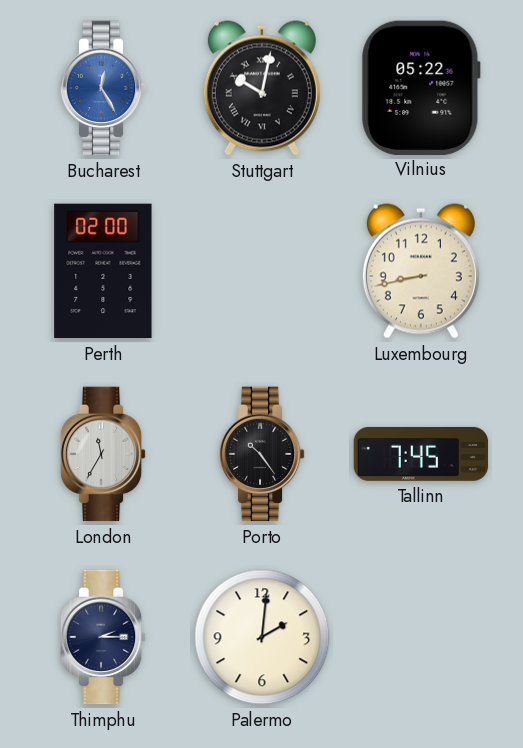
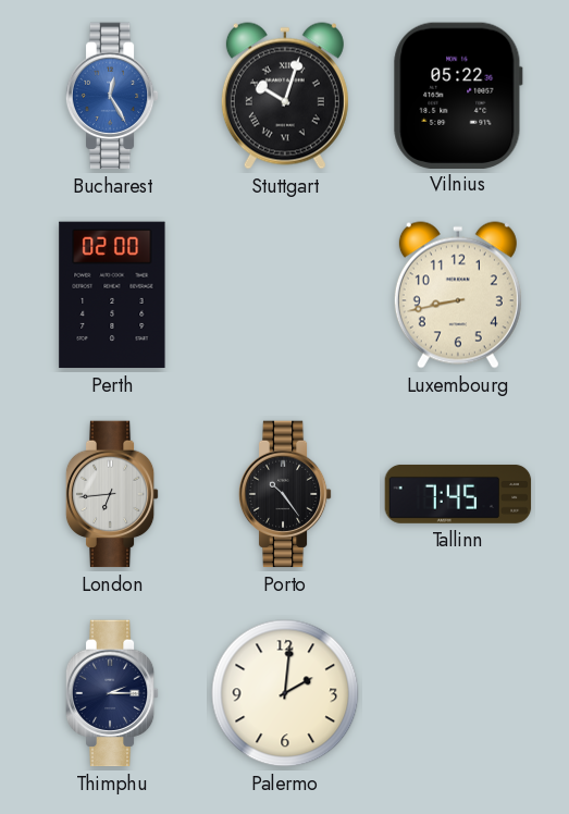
Stuttgart: 10:02 -> 10:03
London: 11:35 -> 6:44
